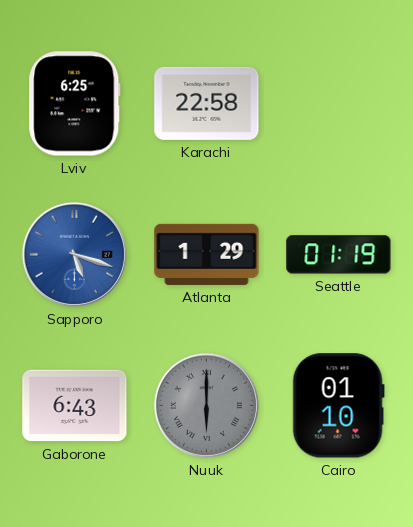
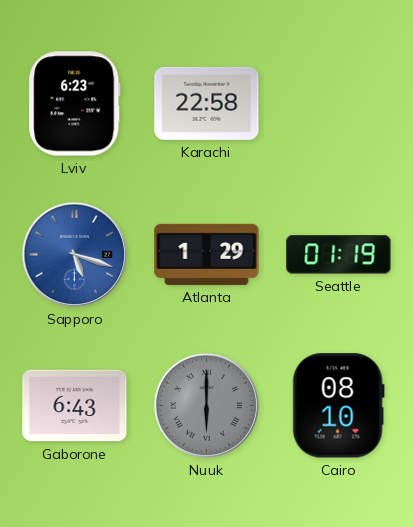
Lviv: 6:25 -> 6:23
Cairo: 01:10 -> 08:10
